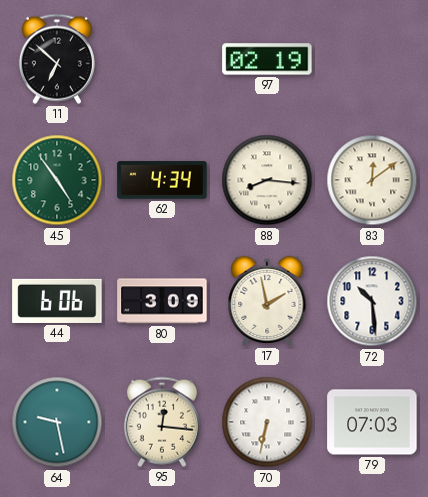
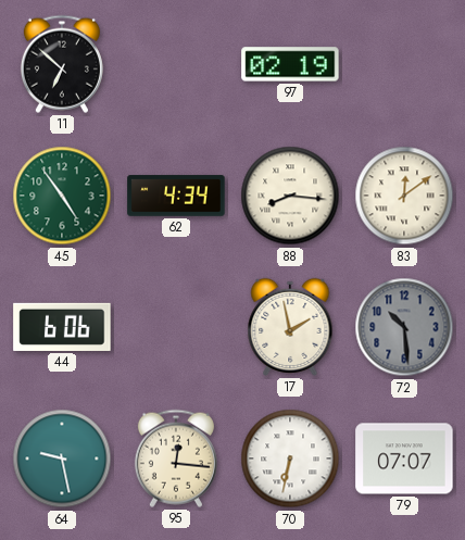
80: 3:09 -> none
72 dial: white -> grey
79: 07:03 -> 07:07
